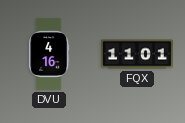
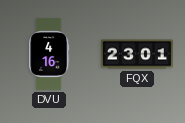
FQX: 11:01 -> 23:01
